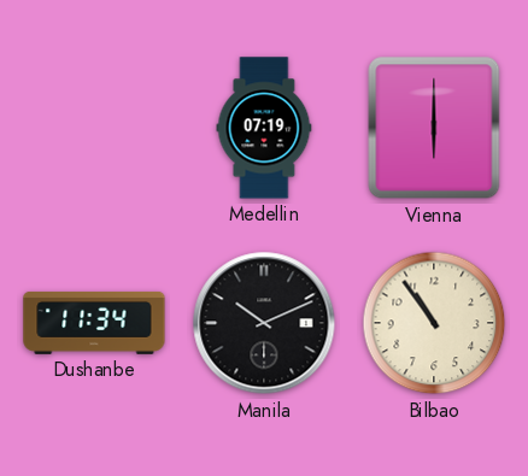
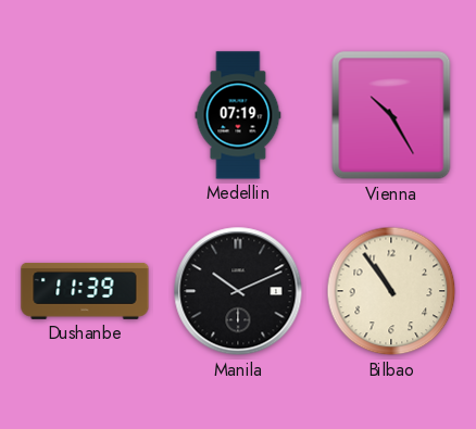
Vienna: 6:00 -> 10:25
Dushanbe: 11:34 -> 11:39
